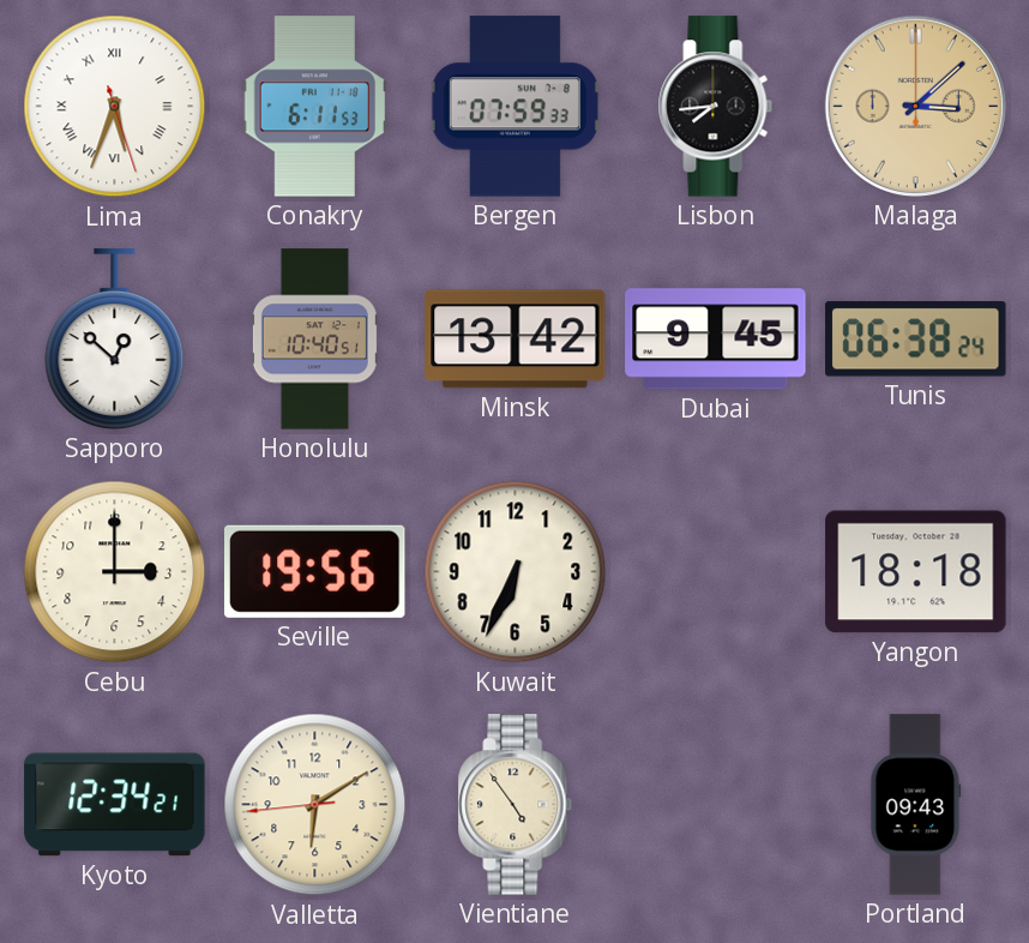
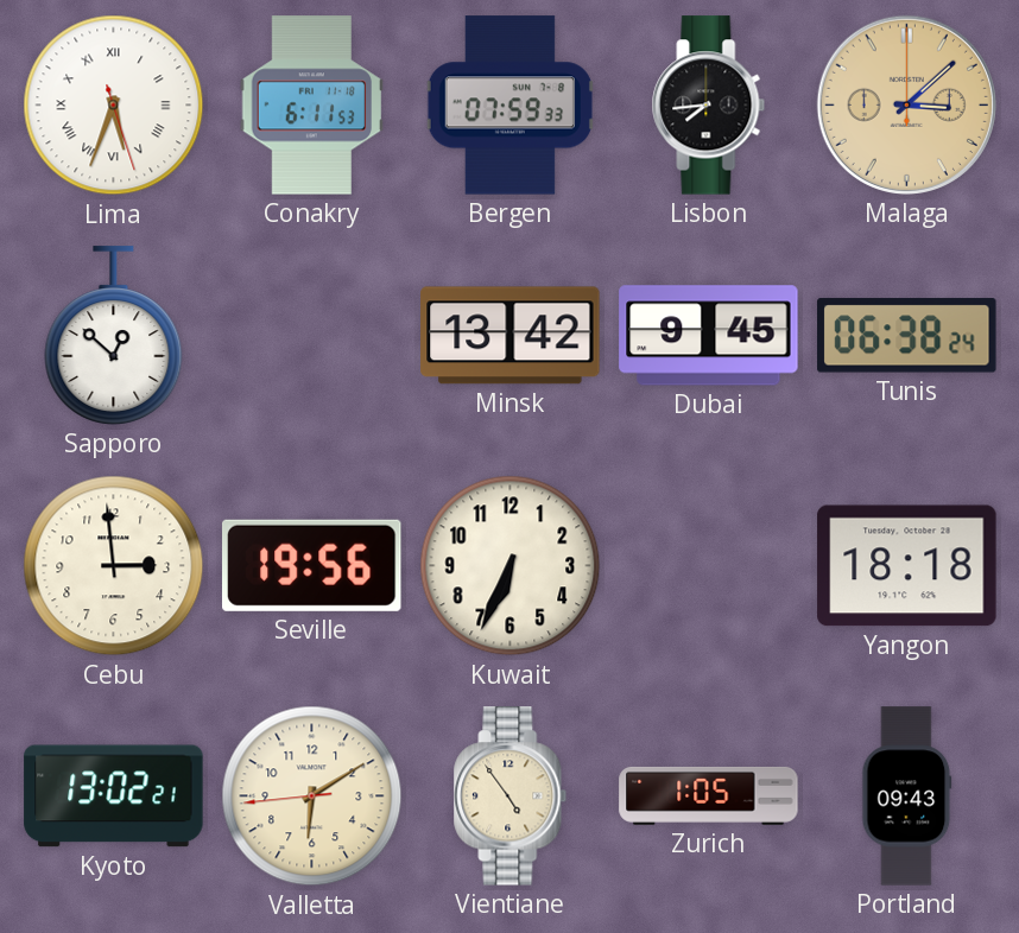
Honolulu: 10:40 -> none
Cebu: 3:00 -> 2:59
Kyoto: 12:34 -> 13:02
Zurich: none -> 1:05
